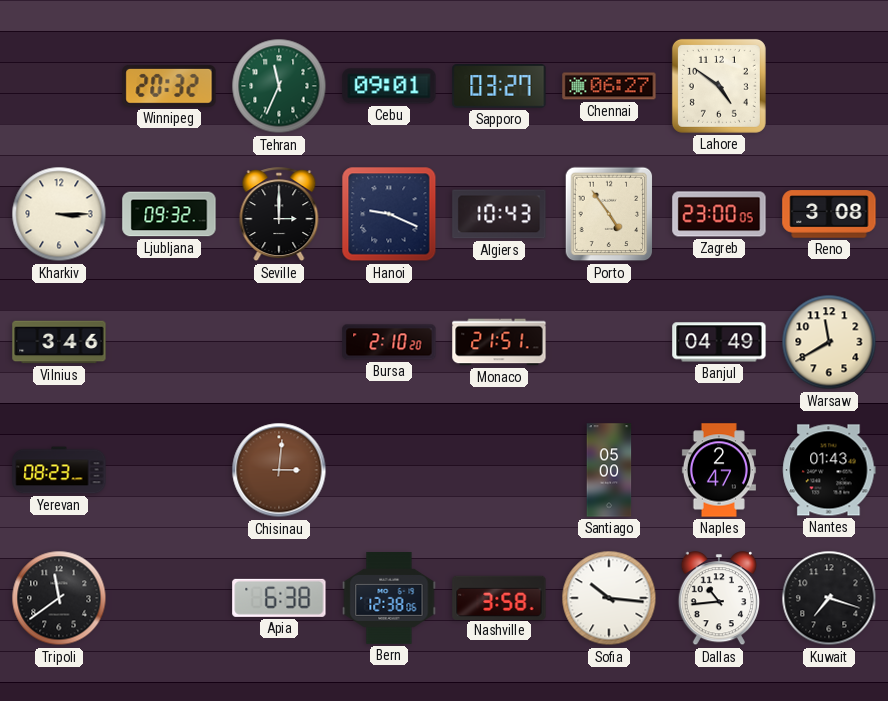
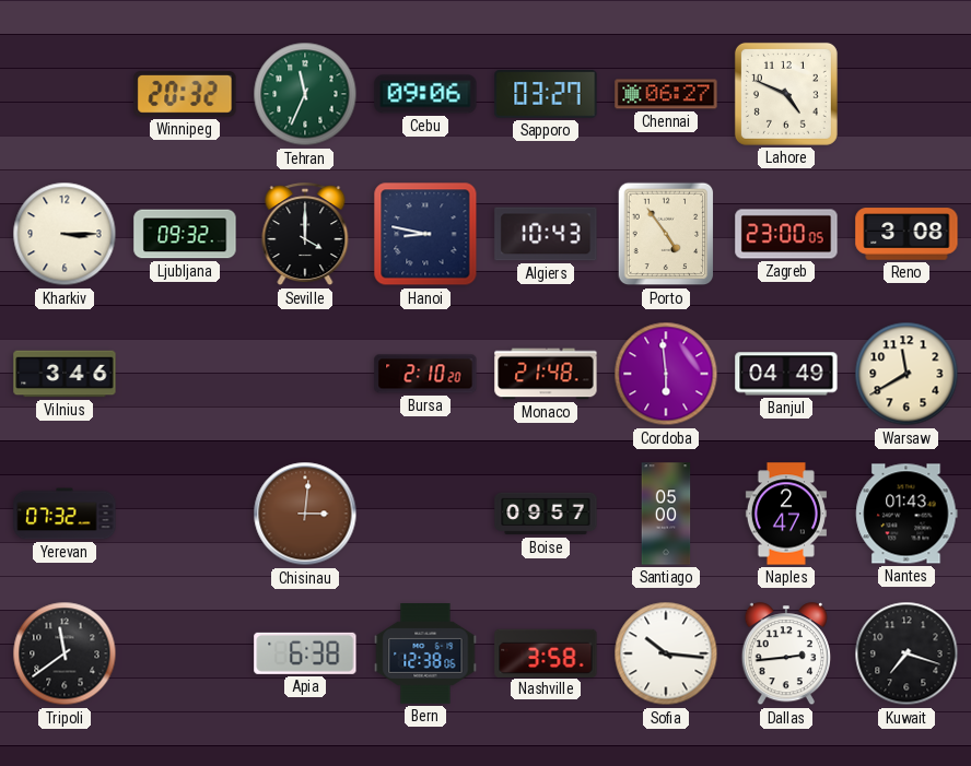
Cebu: 09:01 -> 09:06
Lahore: 4:51 -> 4:49
Seville: 3:00 -> 4:00
Hanoi: 9:19 -> 8:47
Monaco: 21:51 -> 21:48
Cordoba: none -> 5:59
Yerevan: 08:23 -> 07:32
Boise: none -> 09:57
Dallas: 10:44 -> 2:44
